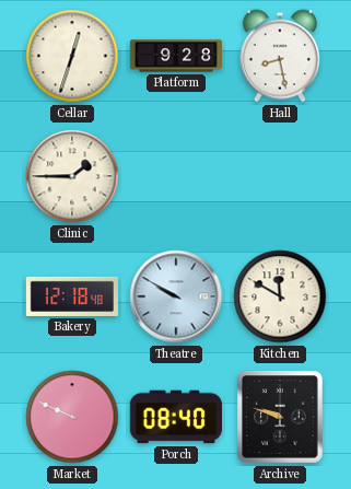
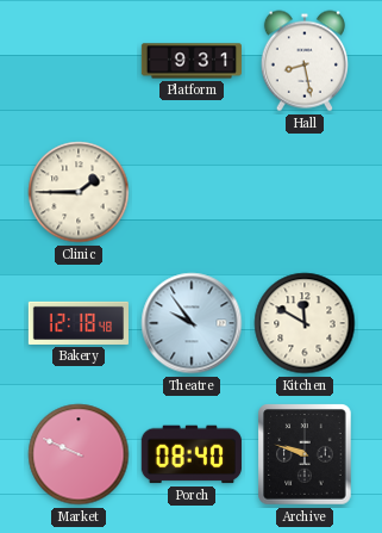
Cellar: 12:33 -> none
Platform: 9:28 -> 9:31
Theatre: 9:50 -> 9:54
